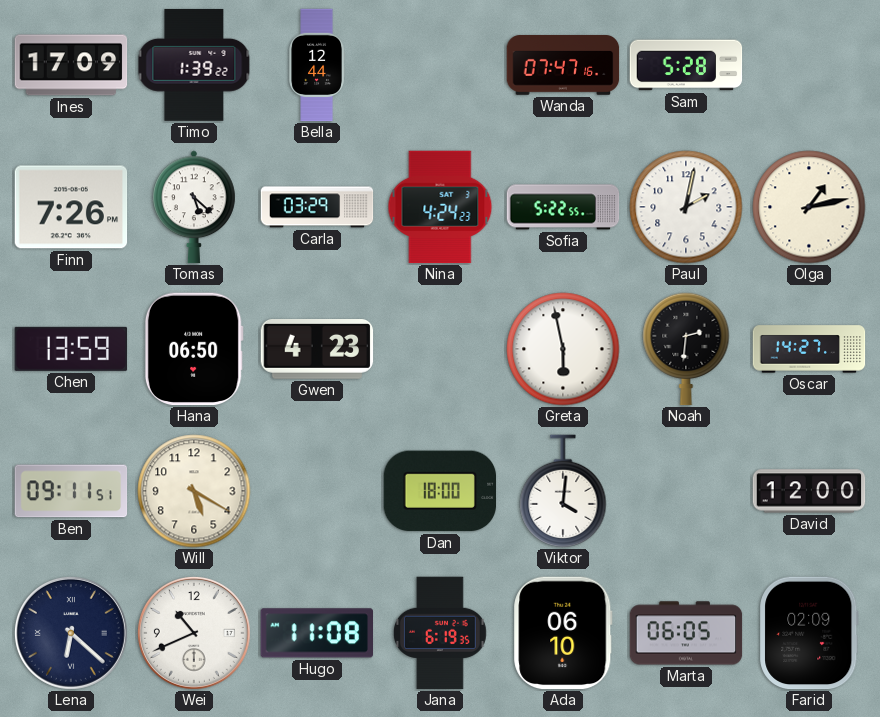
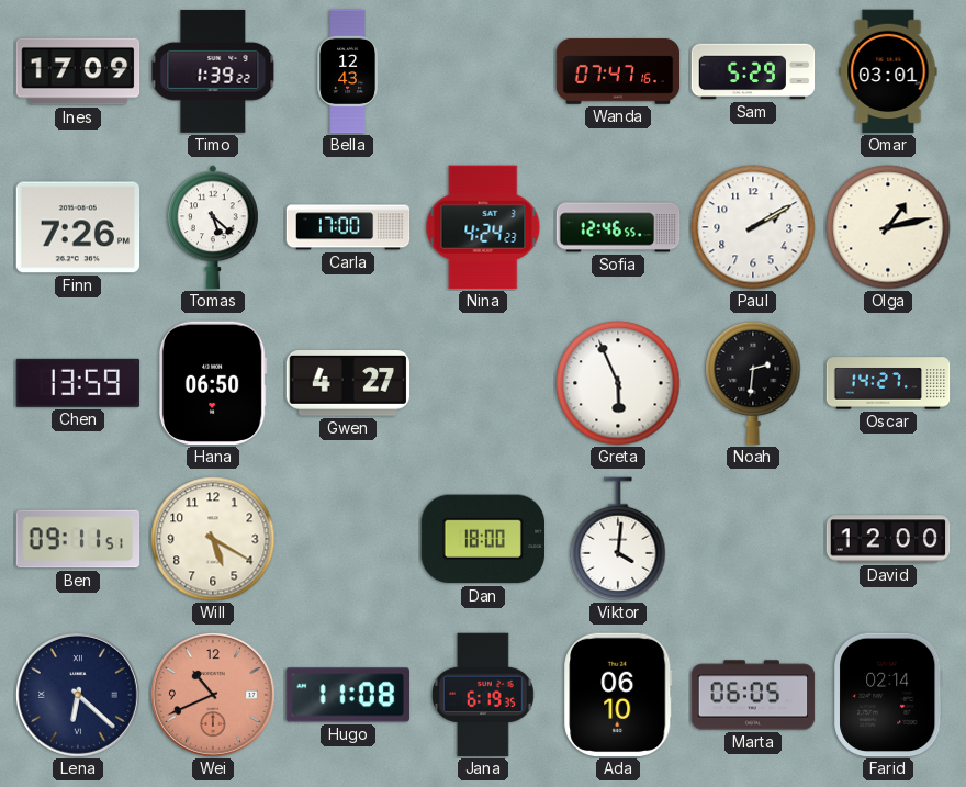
Bella: 12:44 -> 12:43
Sam: 5:28 -> 5:29
Omar: none -> 03:01
Carla: 03:29 -> 17:00
Sofia: 5:22 -> 12:46
Paul: 2:02 -> 2:10
Gwen: 4:23 -> 4:27
Greta: 5:58 -> 5:56
Wei dial: white -> salmon
Farid: 02:09 -> 02:14
